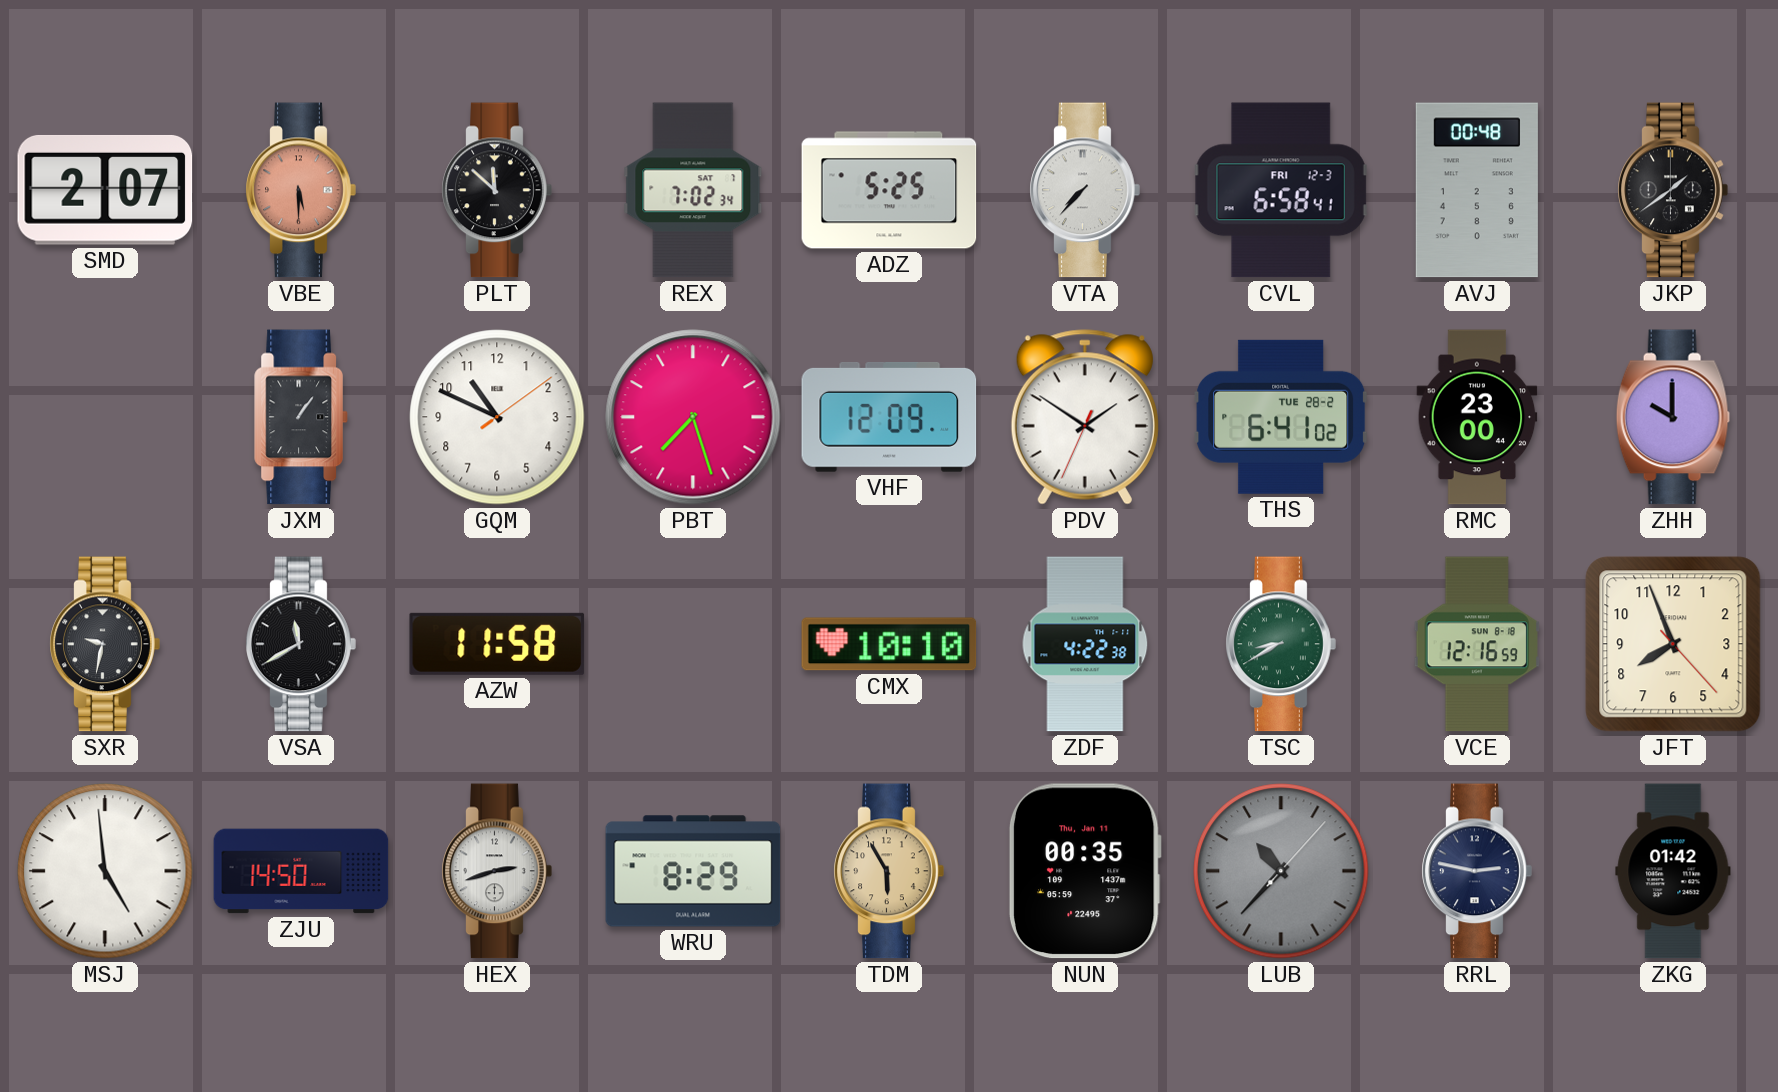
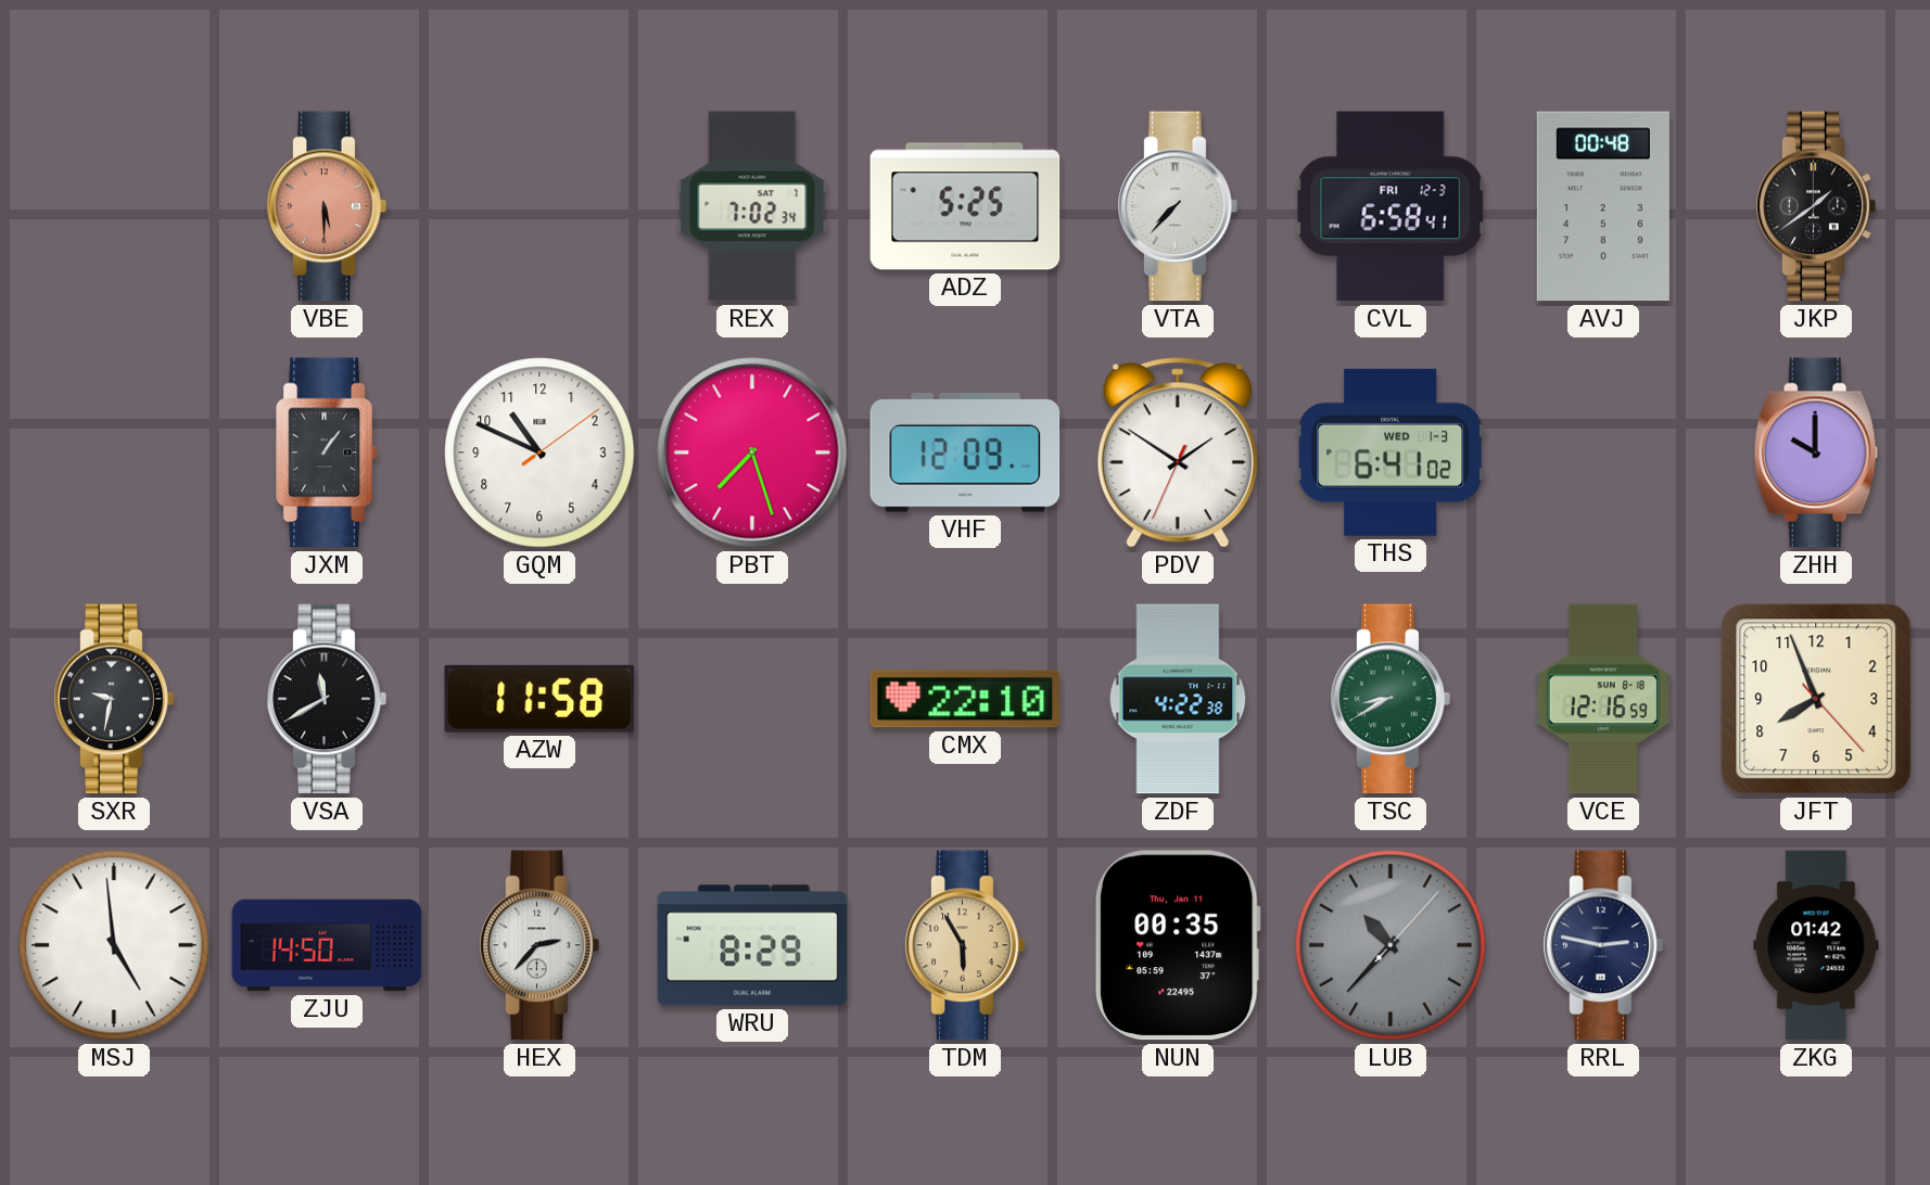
SMD: 2:07 -> none
PLT: 11:52 -> none
THS date: TUE 28-2 -> WED 1-3
RMC: 23:00 -> none
CMX: 10:10 -> 22:10
HEX: 2:42 -> 2:37
